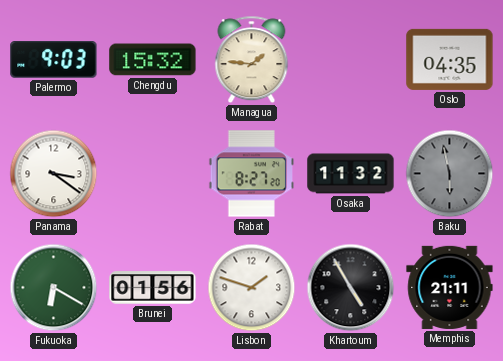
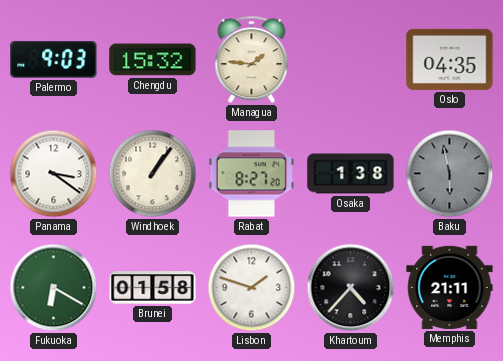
Windhoek: none -> 1:06
Osaka: 11:32 -> 1:38
Brunei: 01:56 -> 01:58
Khartoum: 4:55 -> 4:37
